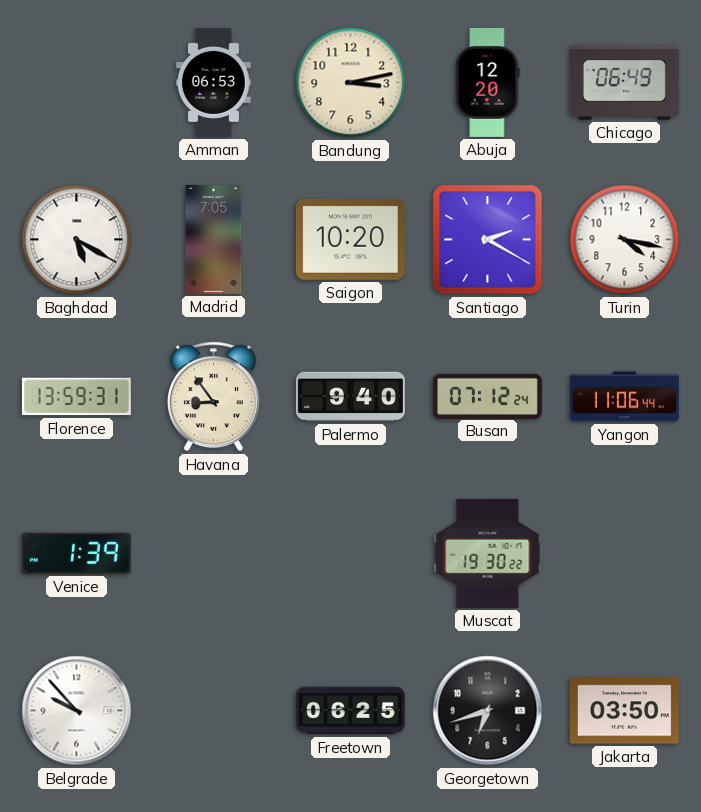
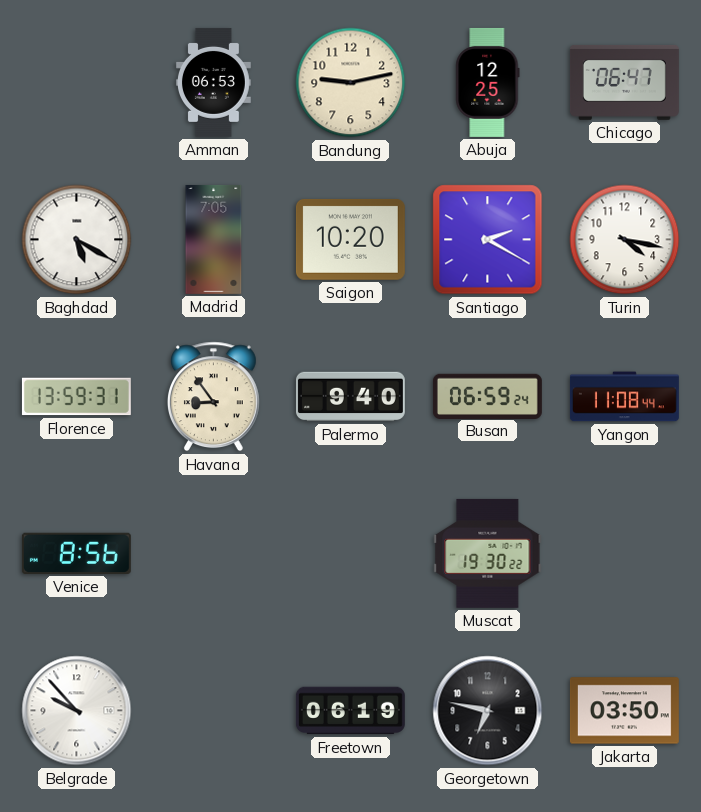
Bandung: 3:13 -> 9:13
Abuja: 12:20 -> 12:25
Chicago: 06:49 -> 06:47
Busan: 07:12 -> 06:59
Yangon: 11:06 -> 11:08
Venice: 1:39 -> 8:56
Freetown: 06:25 -> 06:19
Georgetown: 6:42 -> 6:47
